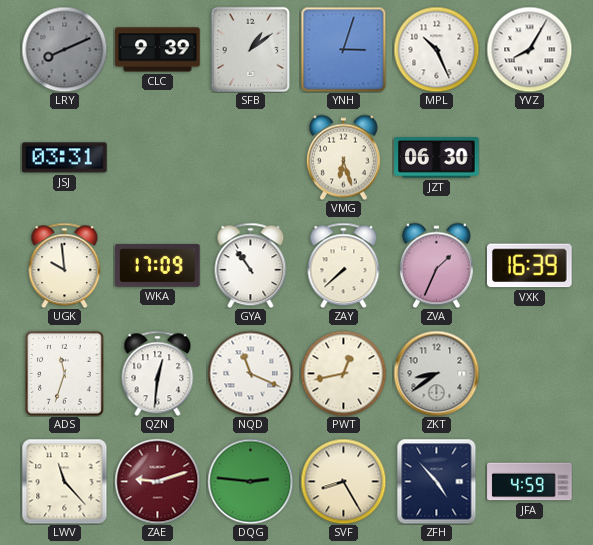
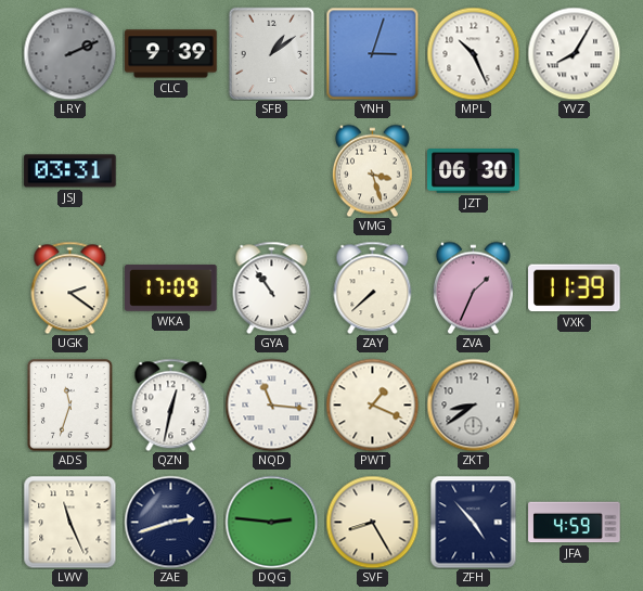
LRY: 8:11 -> 2:11
VMG: 6:27 -> 3:27
UGK: 9:59 -> 2:21
VXK: 16:39 -> 11:39
QZN: 12:31 -> 12:32
NQD: 11:19 -> 11:16
PWT: 12:43 -> 1:19
LWV: 11:23 -> 11:26
ZAE: 9:12 -> 2:42
ZAE dial: burgundy -> navy
